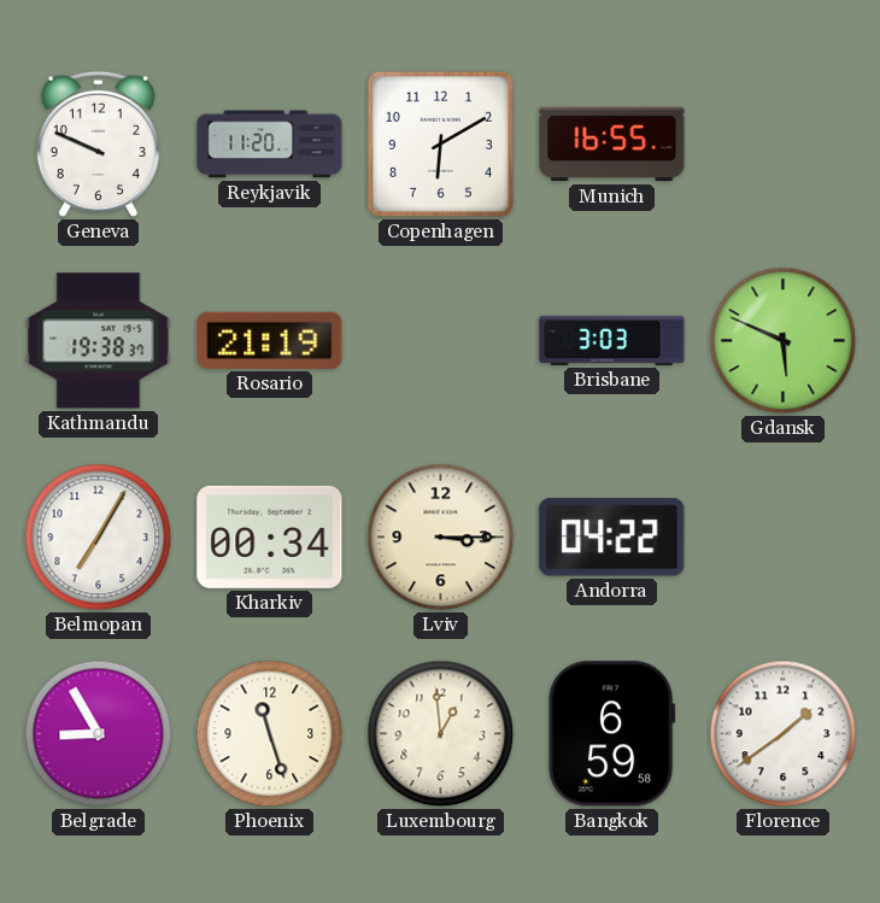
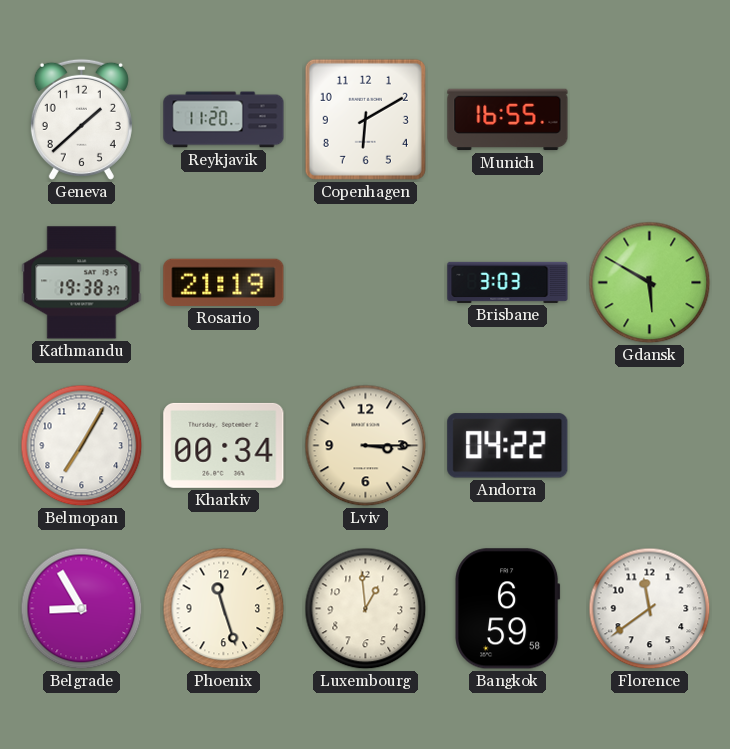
Geneva: 9:49 -> 1:38
Gdansk: 5:49 -> 5:50
Florence: 1:39 -> 11:39
